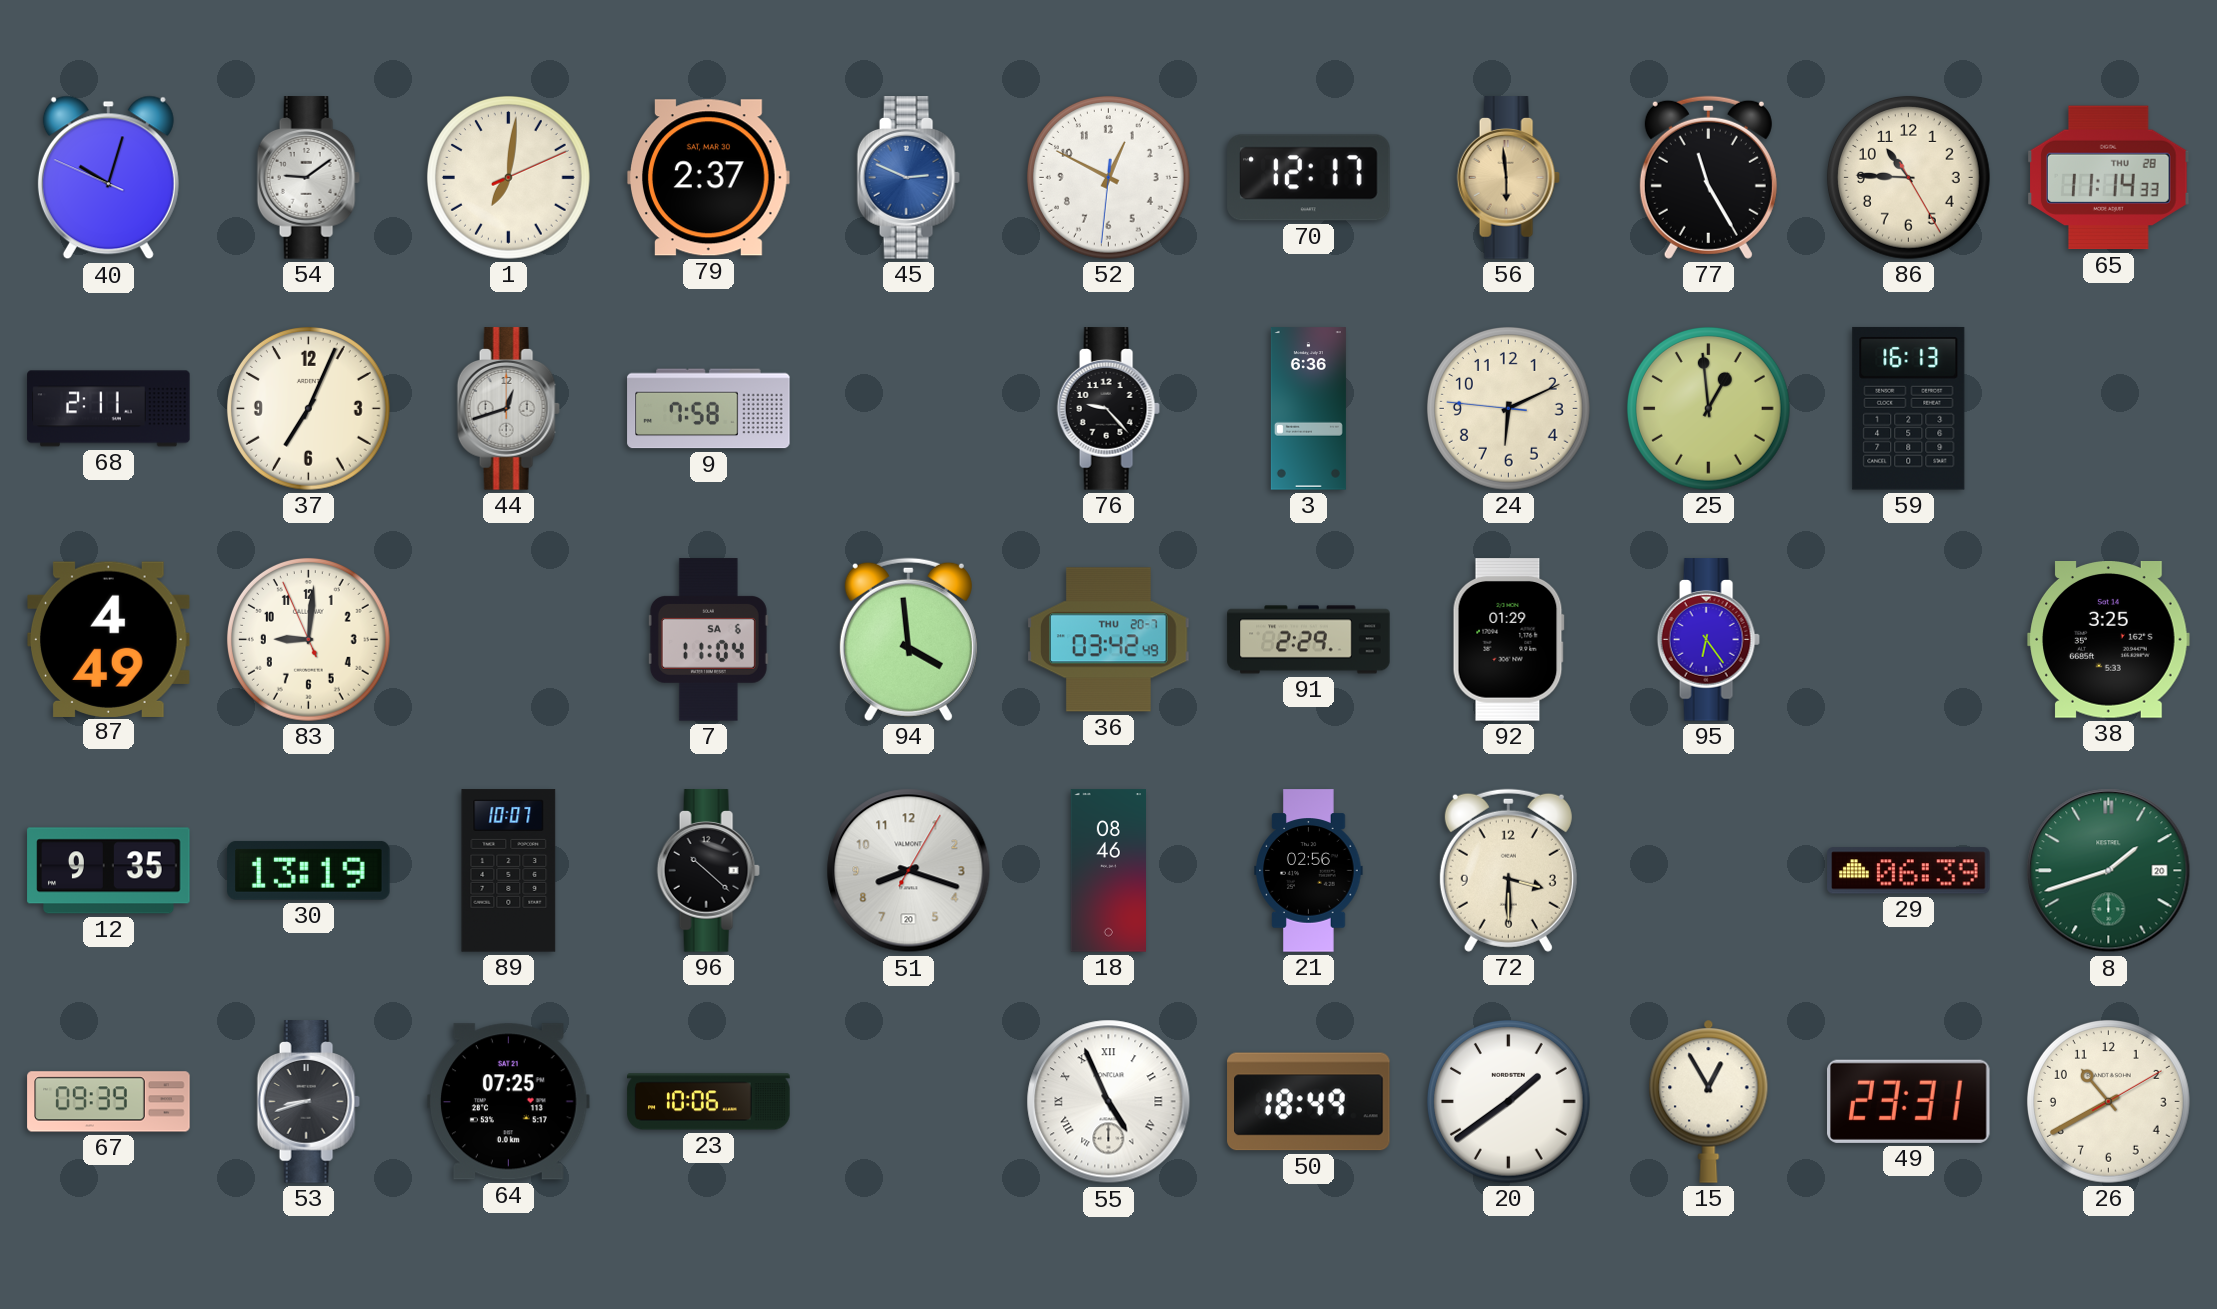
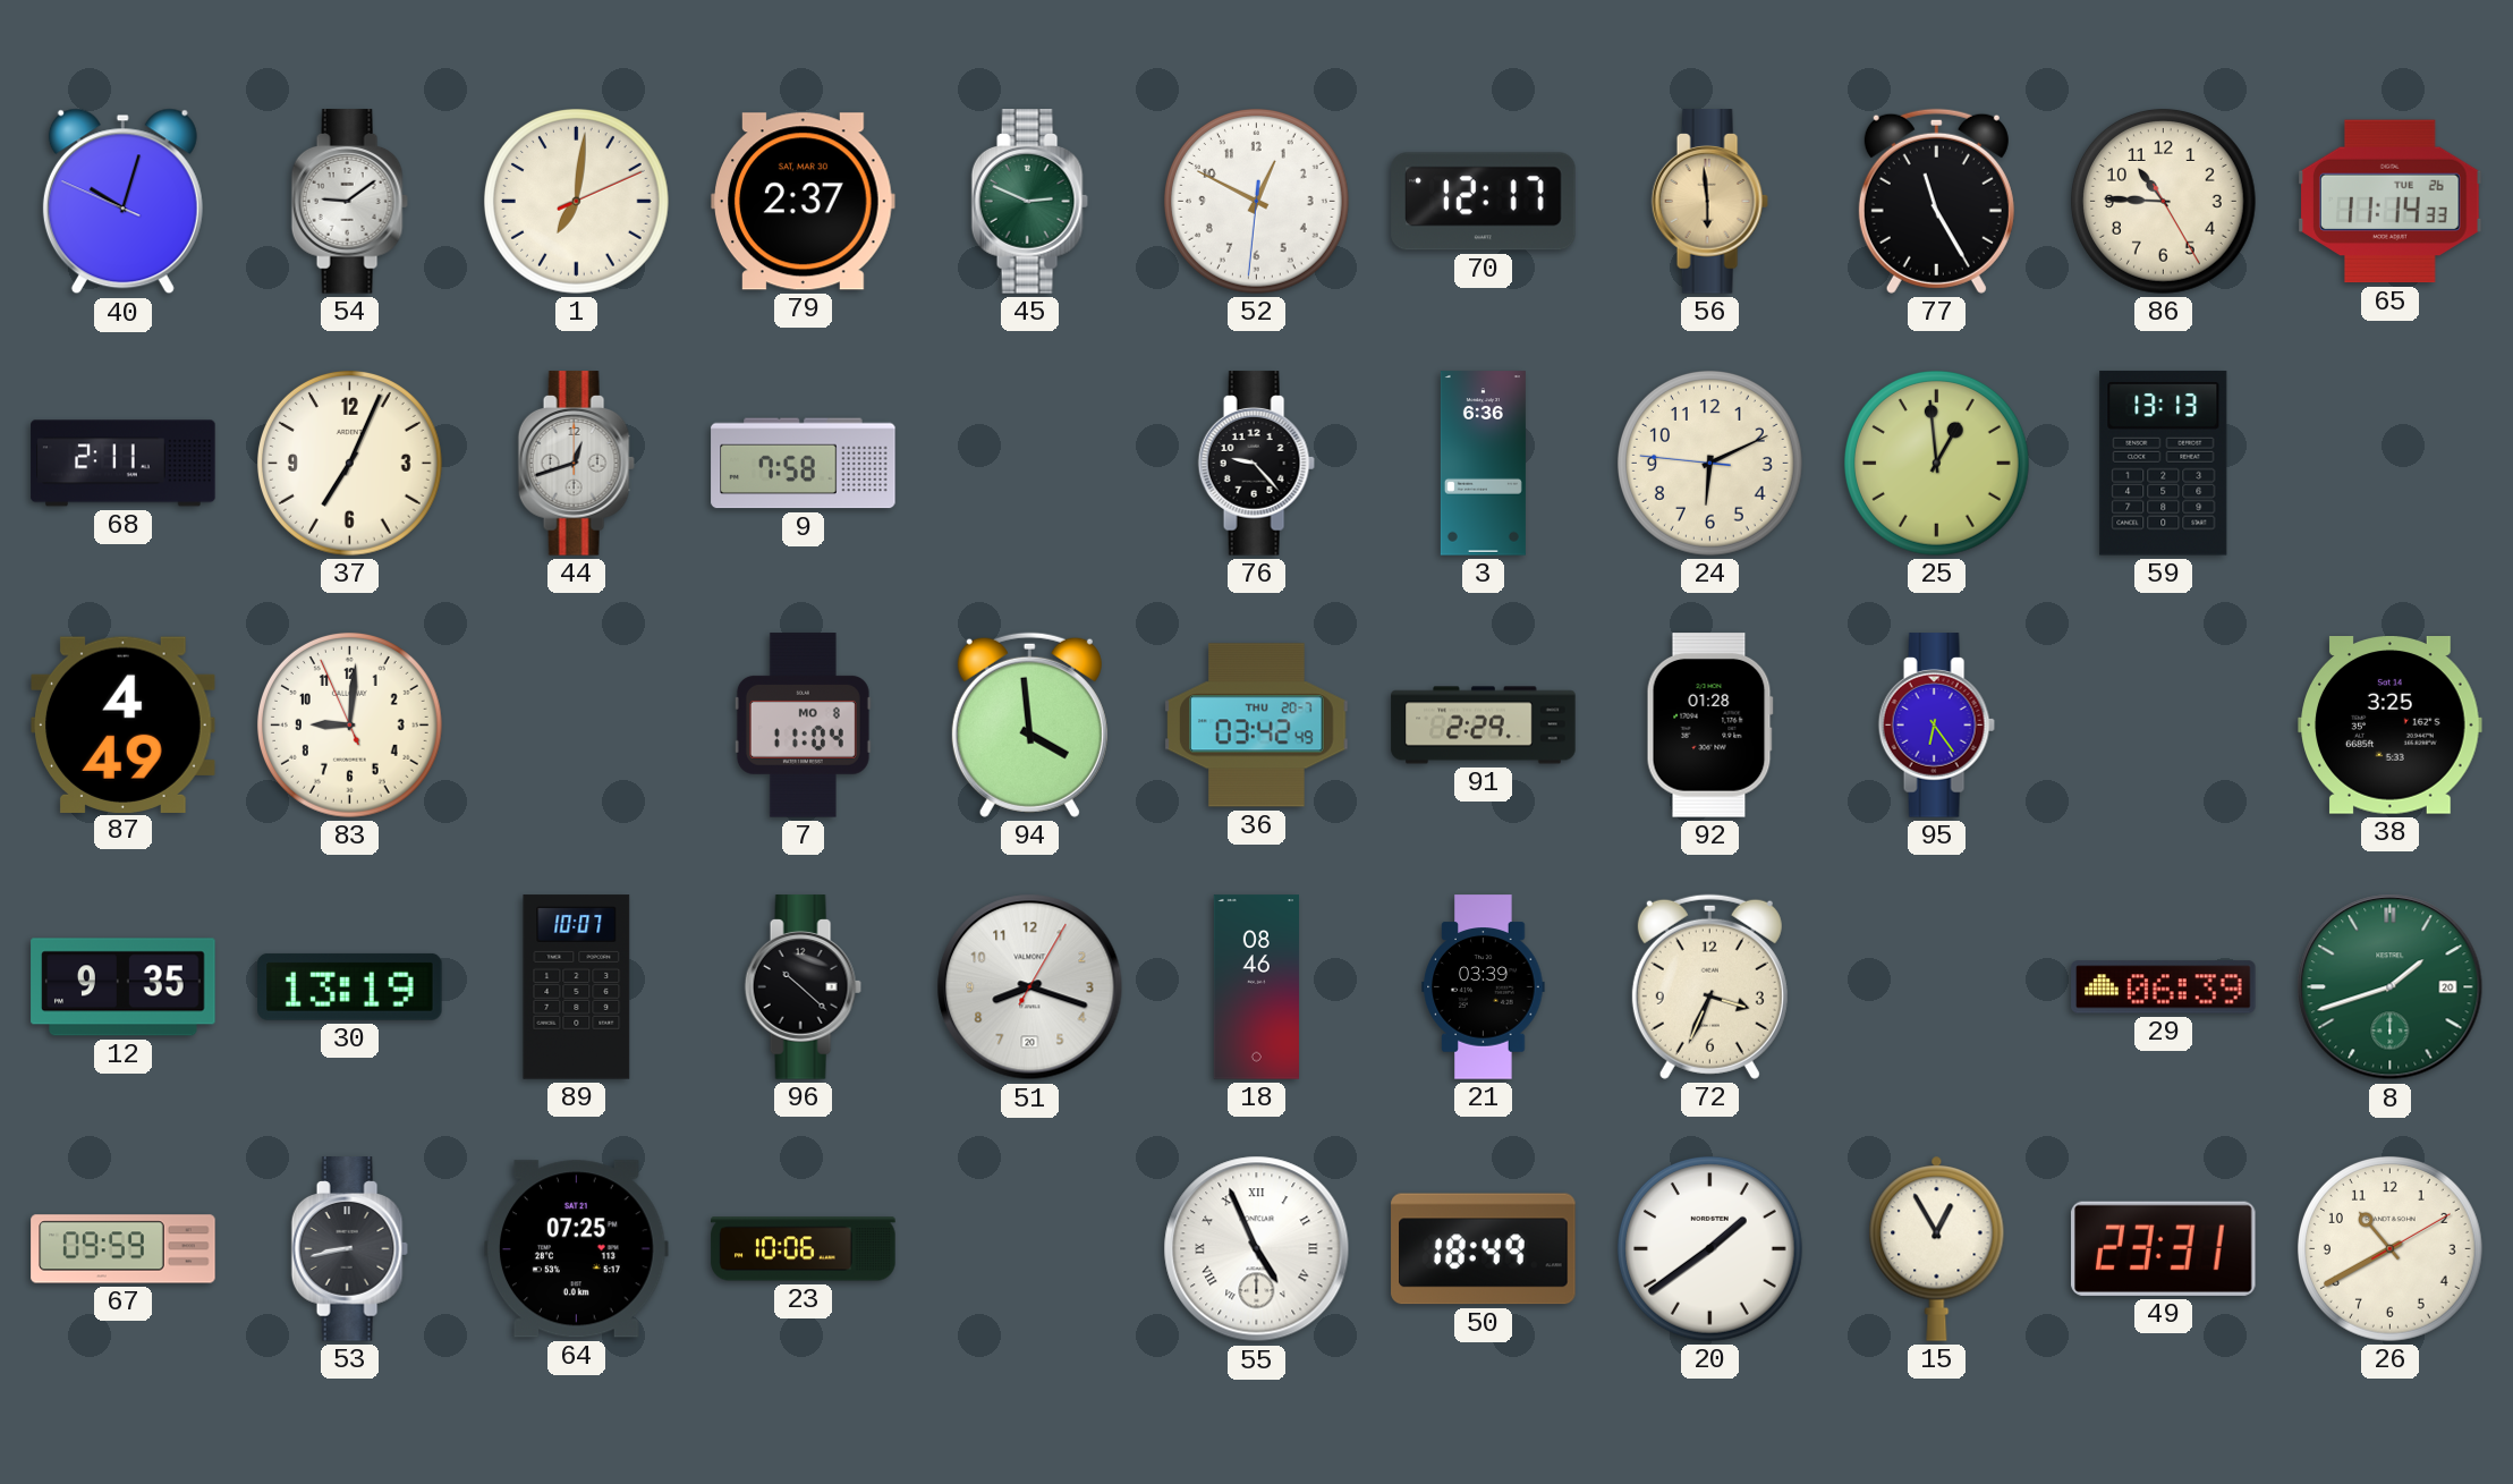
45 dial: blue -> green
65 date: THU 28 -> TUE 26
59: 16:13 -> 13:13
7 date: SA 6 -> MO 8
92: 01:29 -> 01:28
21: 02:56 -> 03:39
72: 3:30 -> 3:34
67: 09:39 -> 09:59
53: 8:42 -> 8:43
